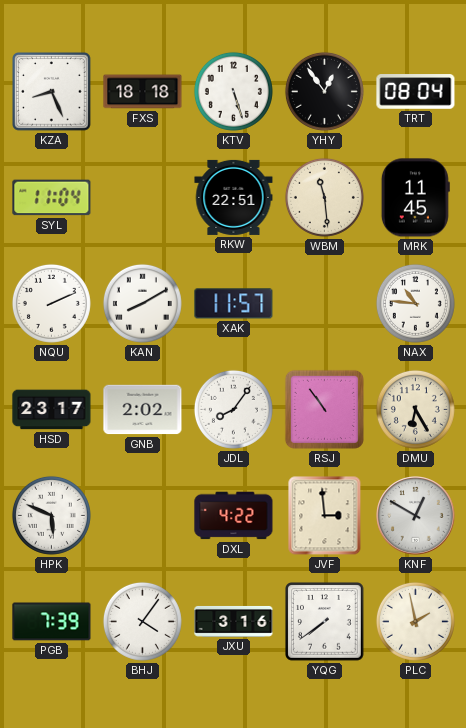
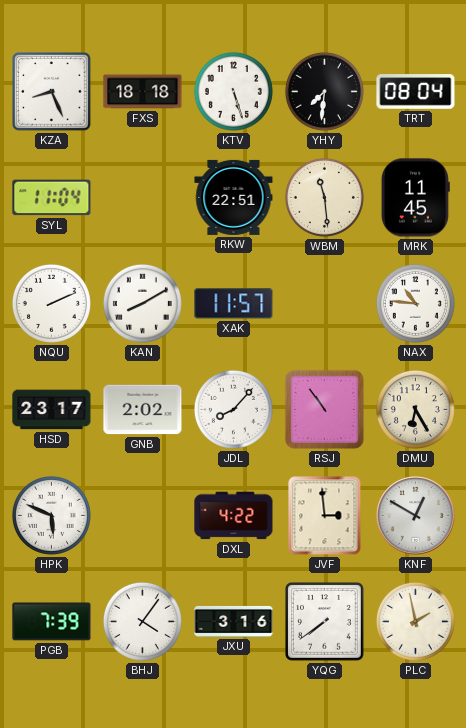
YHY: 12:54 -> 7:31
JDL: 8:06 -> 8:07
